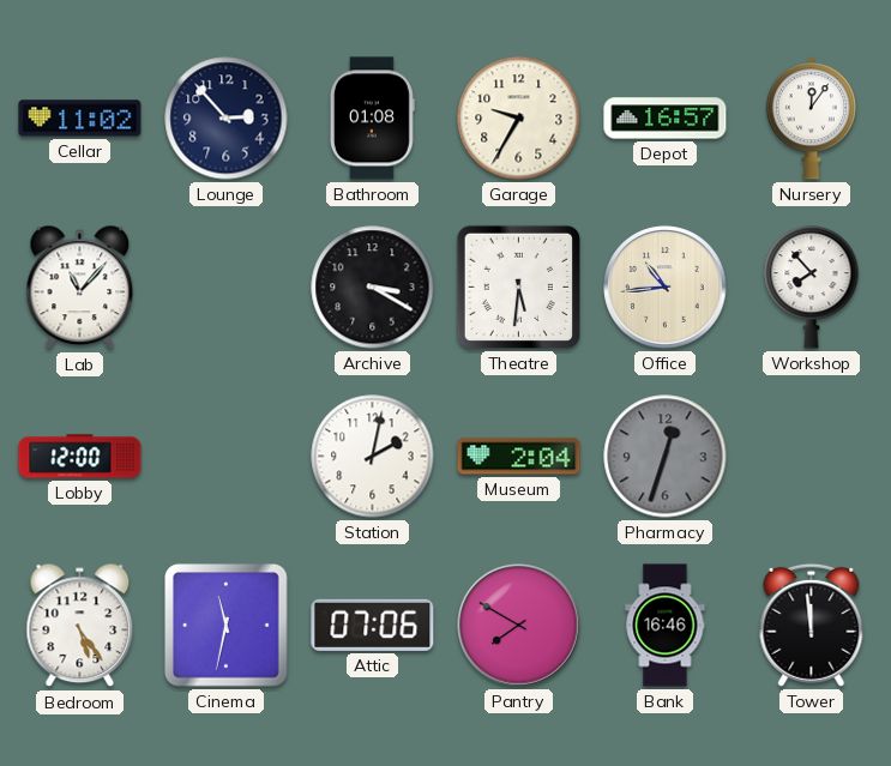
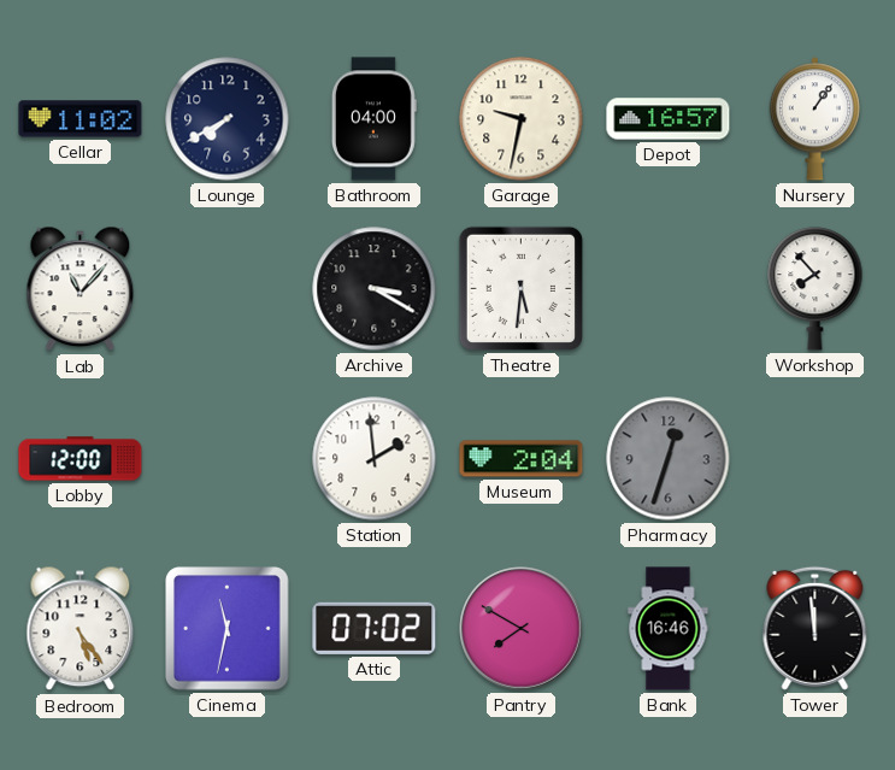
Lounge: 2:53 -> 7:40
Bathroom: 01:08 -> 04:00
Garage: 9:35 -> 9:32
Nursery: 12:06 -> 1:06
Office: 10:44 -> none
Station: 2:02 -> 1:59
Attic: 07:06 -> 07:02
